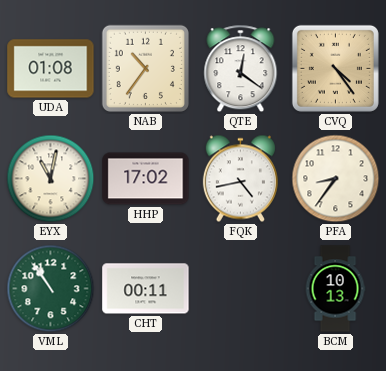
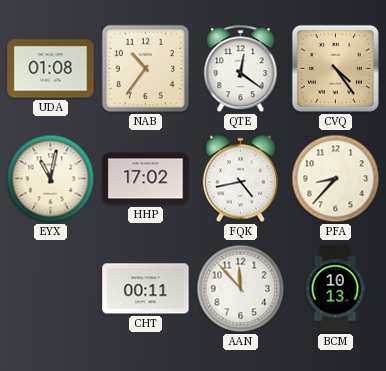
PFA: 8:36 -> 8:37
VML: 10:54 -> none
AAN: none -> 11:53
